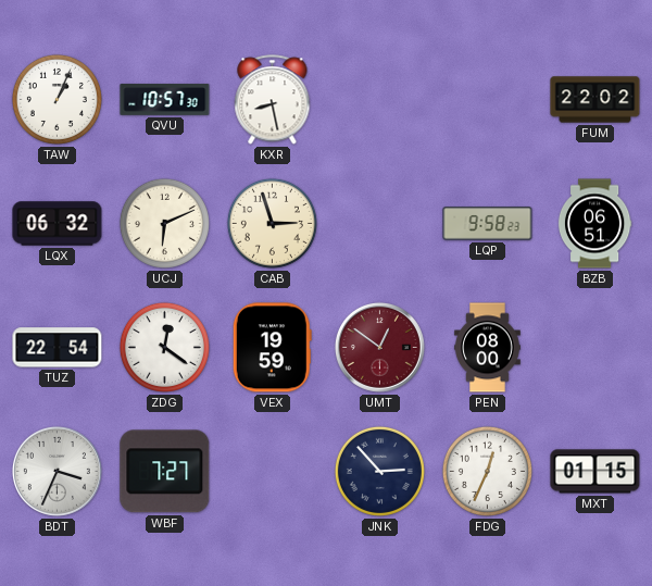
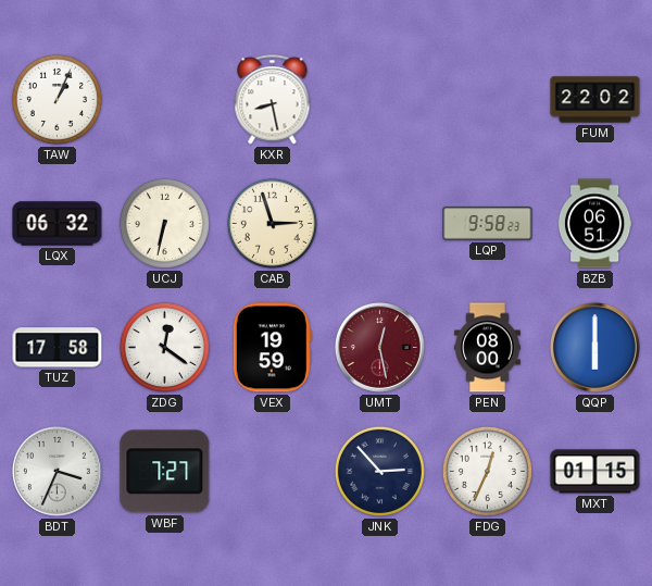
QVU: 10:57 -> none
UCJ: 6:11 -> 6:32
TUZ: 22:54 -> 17:58
UMT: 12:51 -> 12:28
QQP: none -> 6:00
